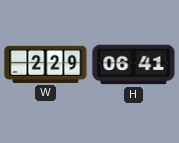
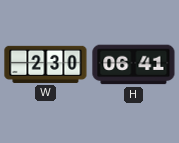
W: 2:29 -> 2:30
